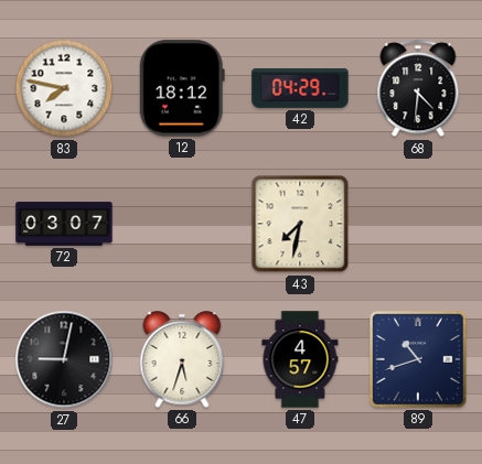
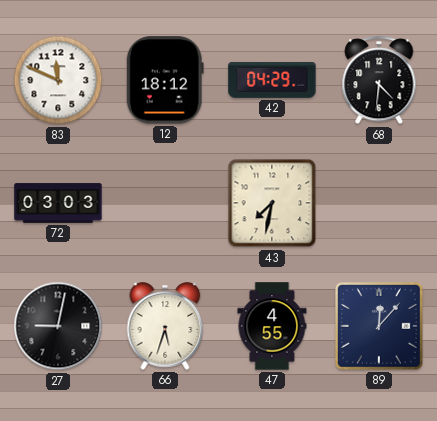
83: 7:47 -> 11:49
72: 03:07 -> 03:03
47: 4:57 -> 4:55
89: 10:42 -> 12:07
